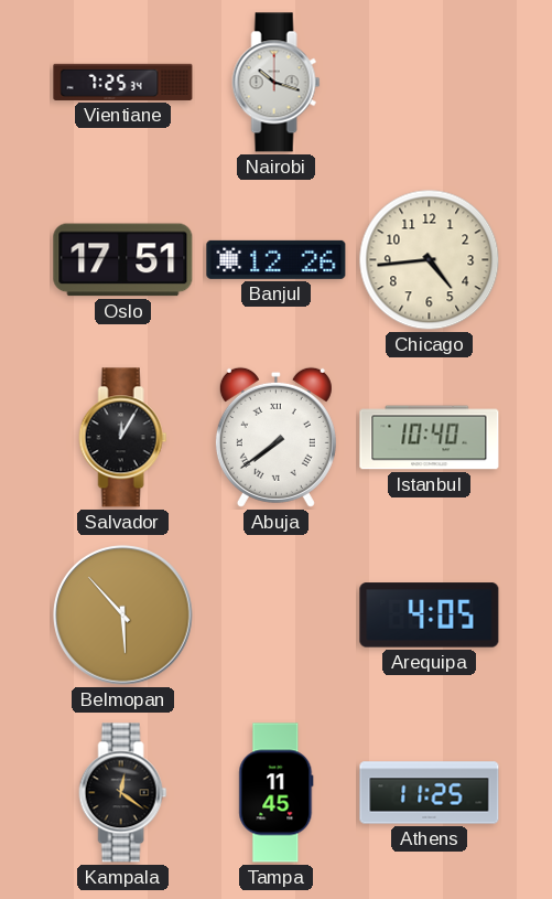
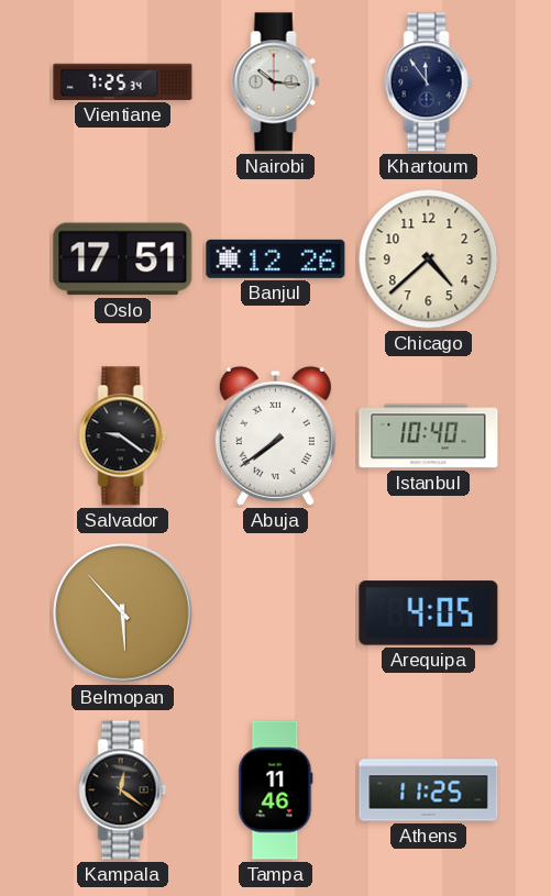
Nairobi: 10:18 -> 10:16
Khartoum: none -> 11:54
Chicago: 4:44 -> 4:38
Salvador: 12:05 -> 9:21
Tampa: 11:45 -> 11:46
